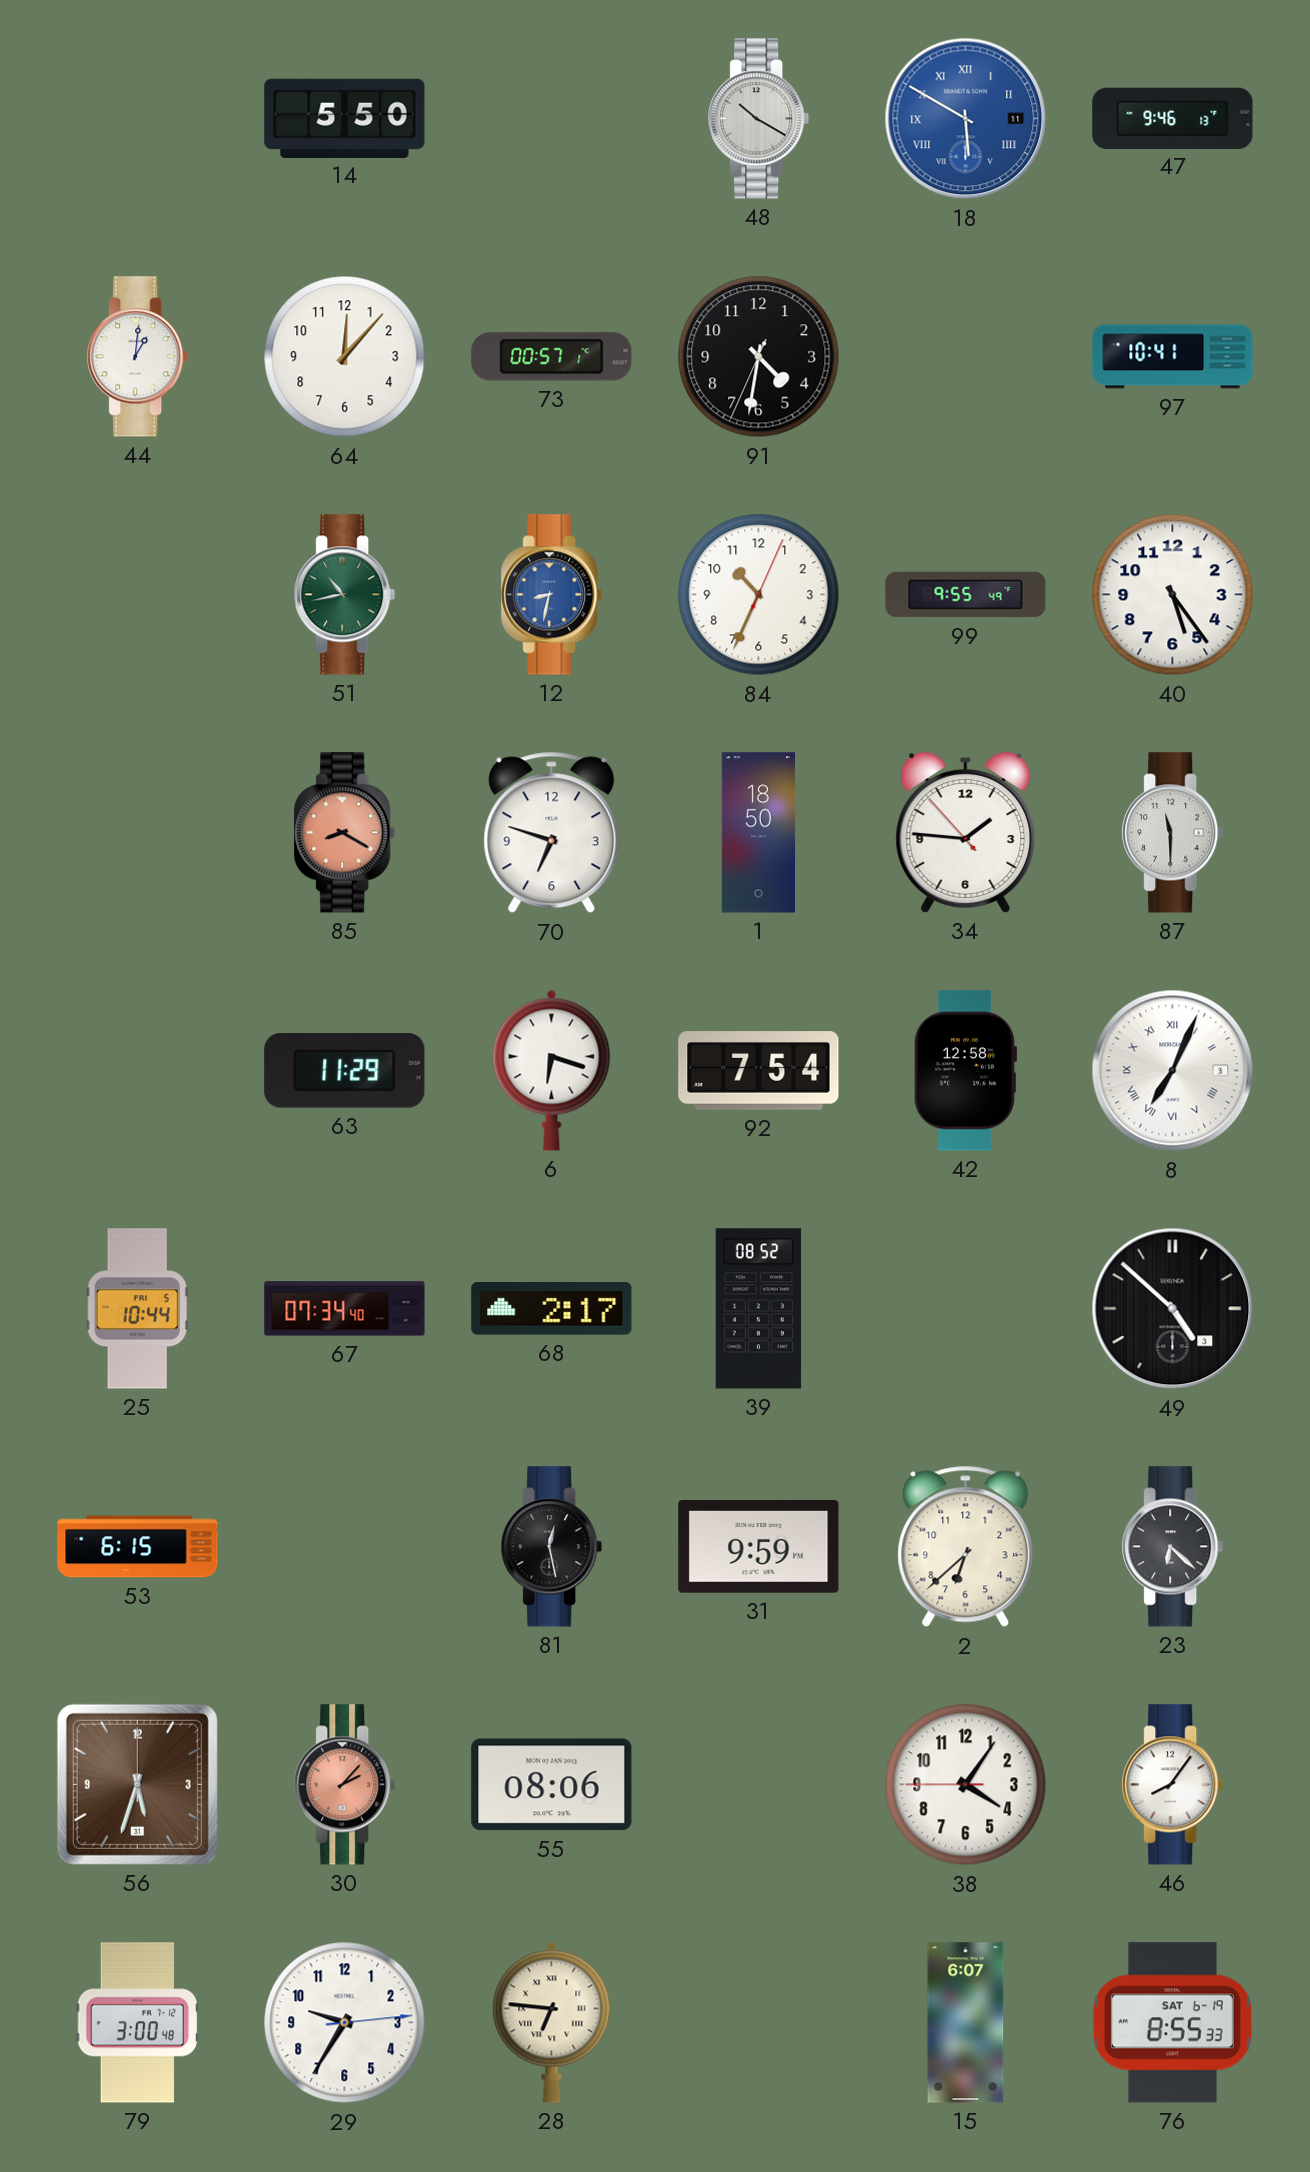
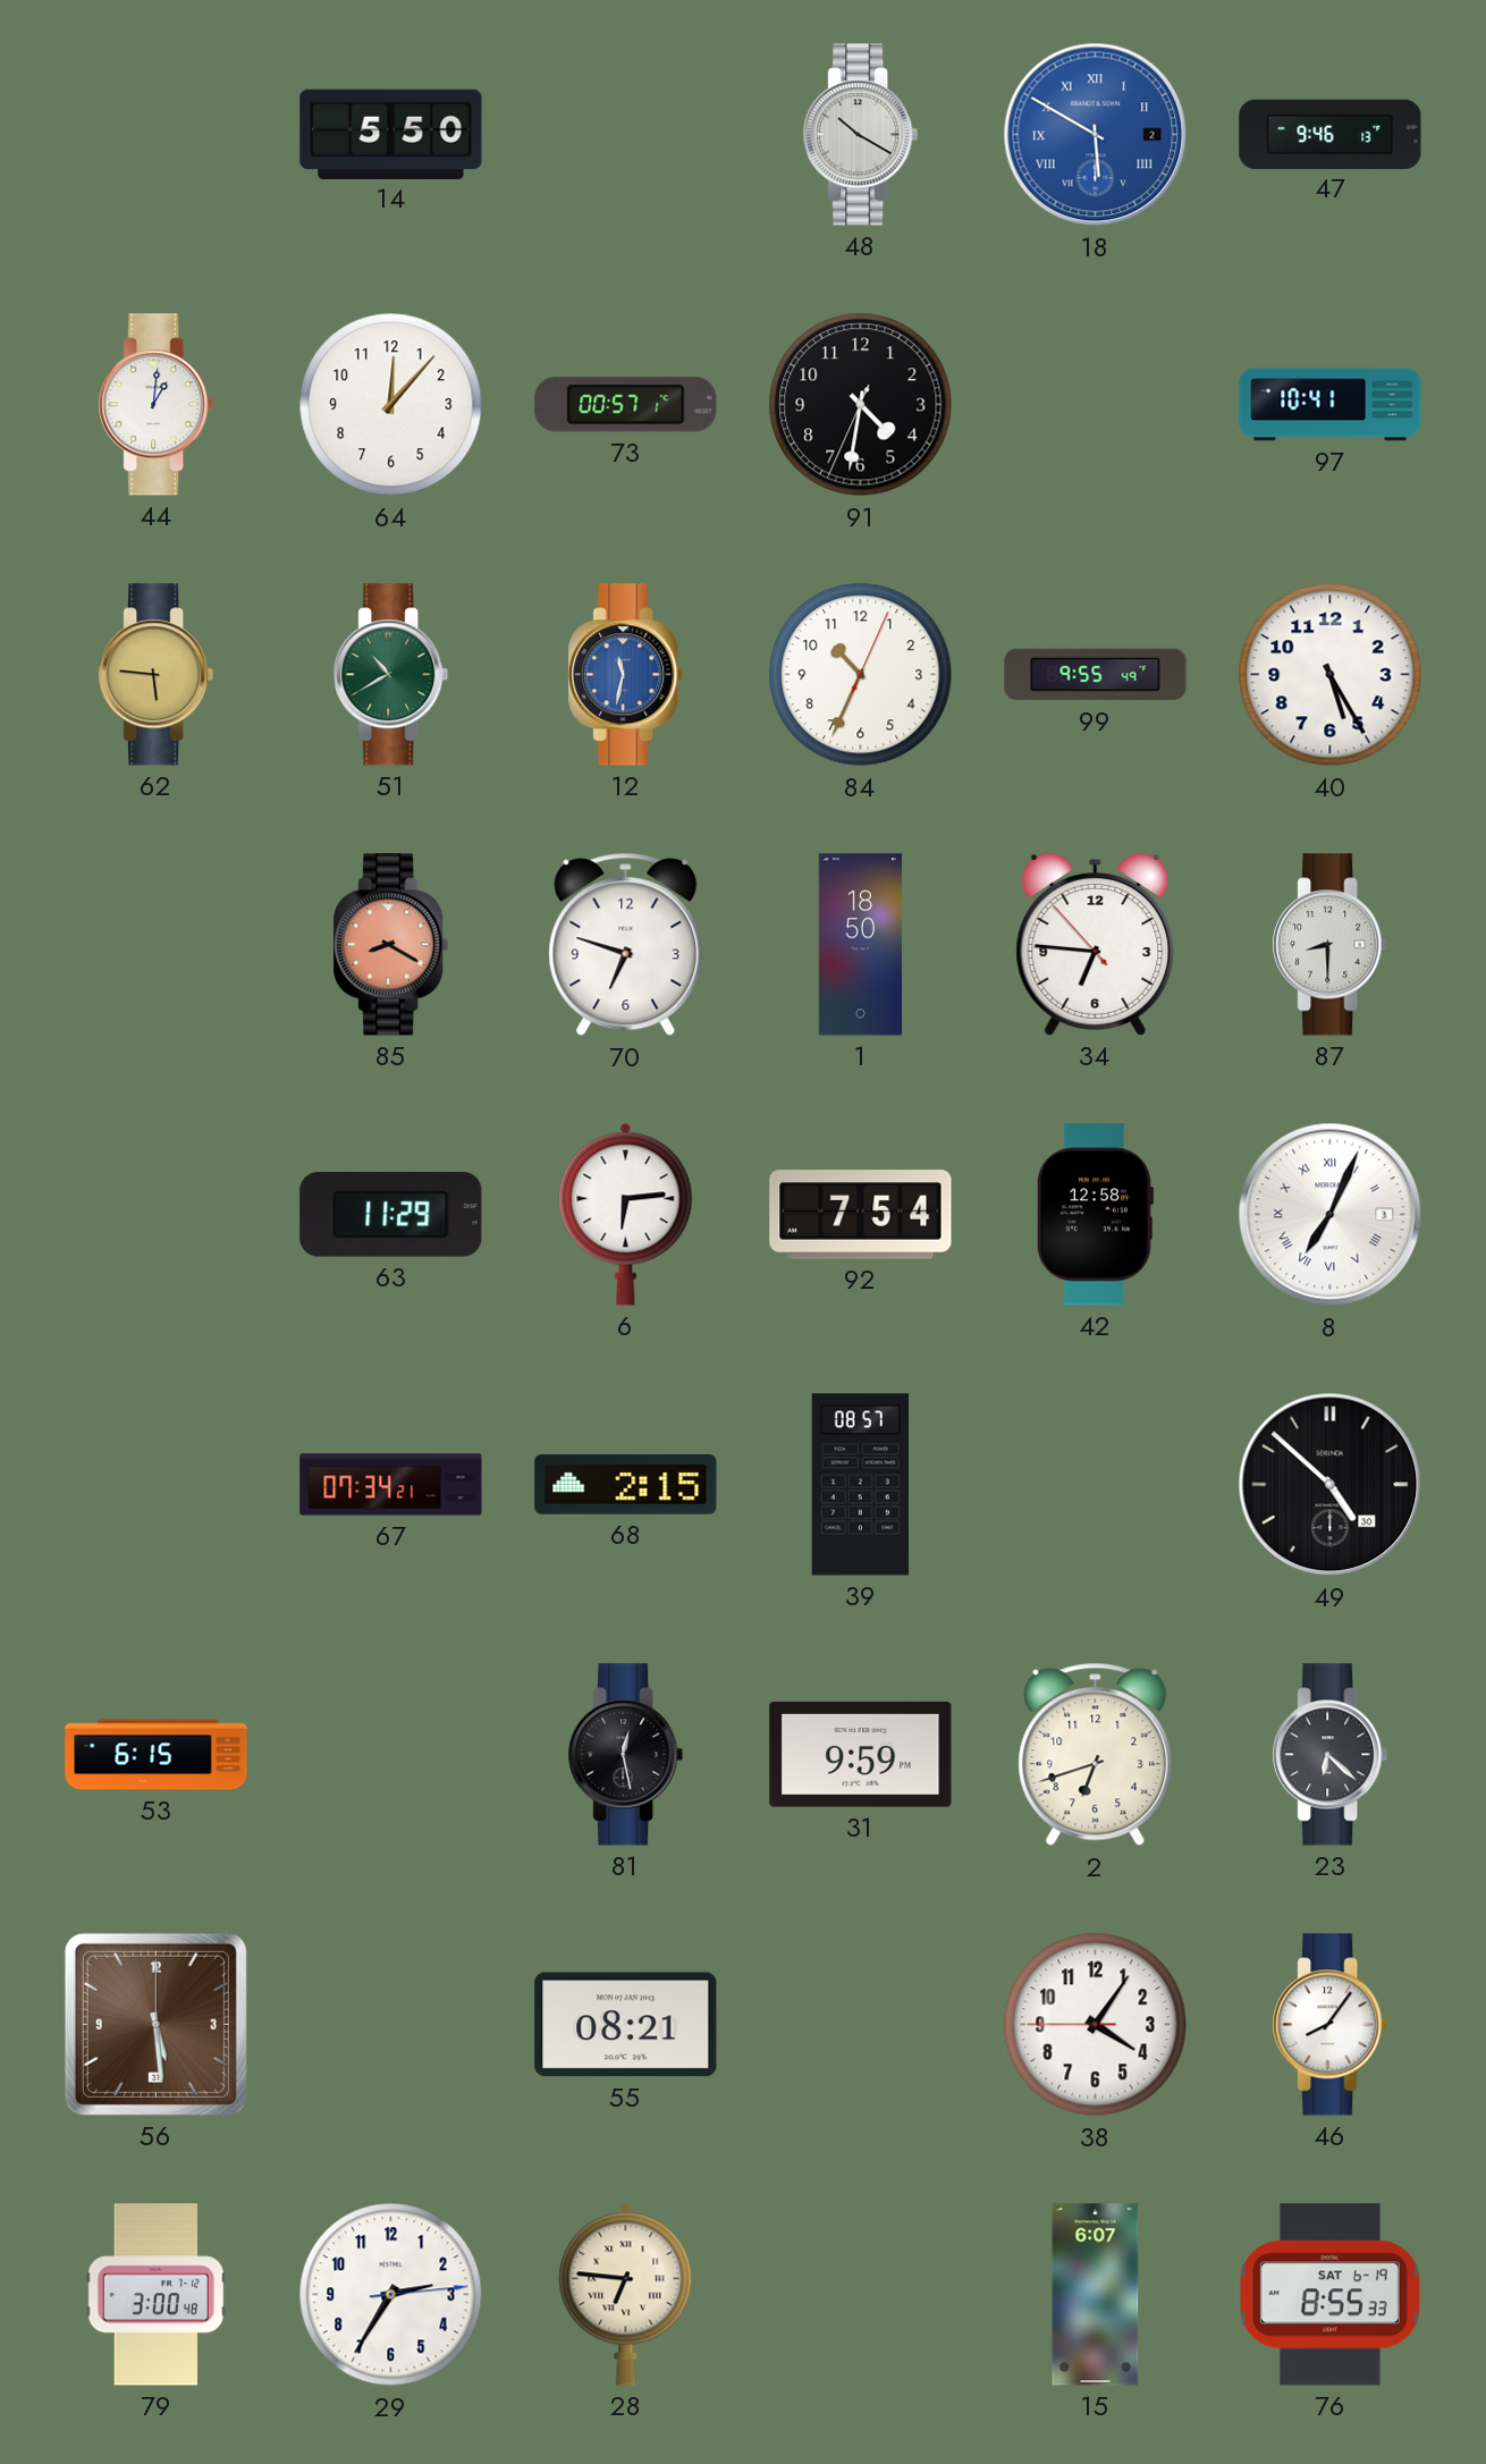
18 date: 11 -> 2
62: none -> 5:46
51: 10:43 -> 10:40
12: 8:32 -> 11:32
40: 5:24 -> 5:25
34: 1:45 -> 6:45
87: 11:30 -> 8:30
6: 6:18 -> 6:14
25: 10:44 -> none
67: 07:34:40 -> 07:34:21
68: 2:17 -> 2:15
39: 08:52 -> 08:57
49 date: 3 -> 30
2: 6:38 -> 6:42
56: 5:33 -> 5:29
30: 2:07 -> none
55: 08:06 -> 08:21
29: 9:35 -> 2:35
